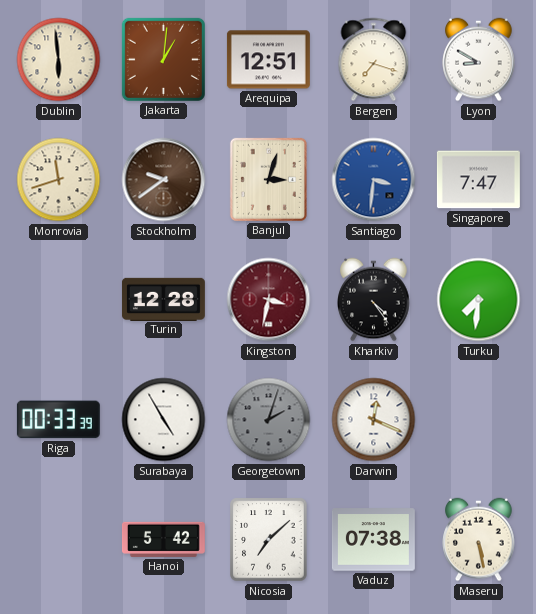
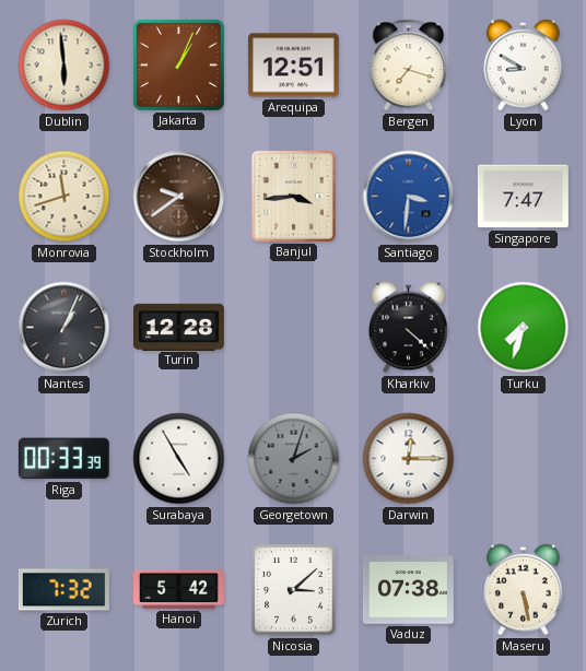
Jakarta: 1:01 -> 1:04
Banjul: 3:03 -> 3:44
Nantes: none -> 1:04
Kingston: 3:32 -> none
Kharkiv: 4:24 -> 4:22
Turku: 7:31 -> 7:33
Darwin: 12:19 -> 12:15
Zurich: none -> 7:32
Nicosia: 7:08 -> 3:08
